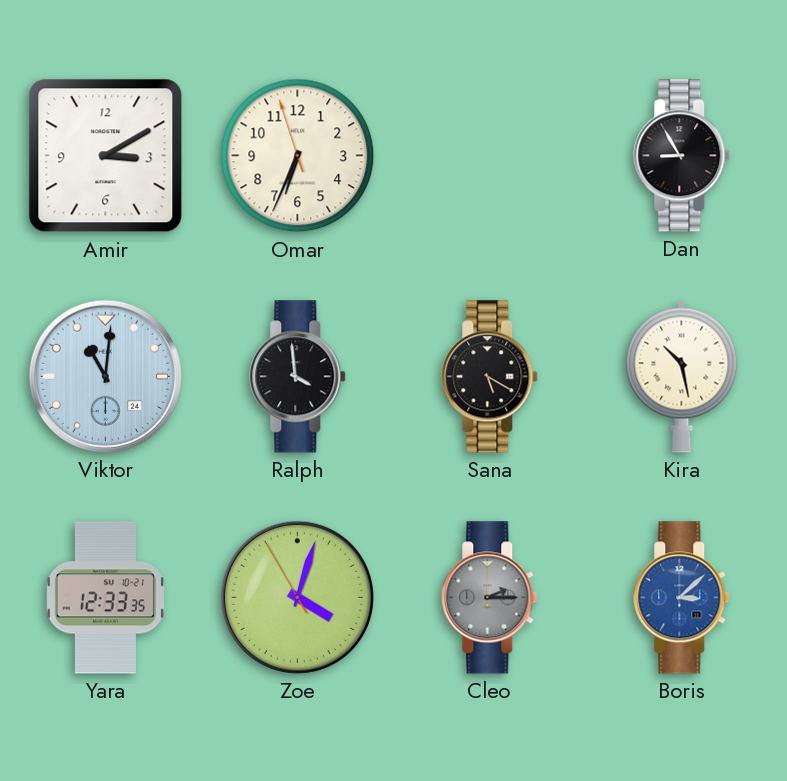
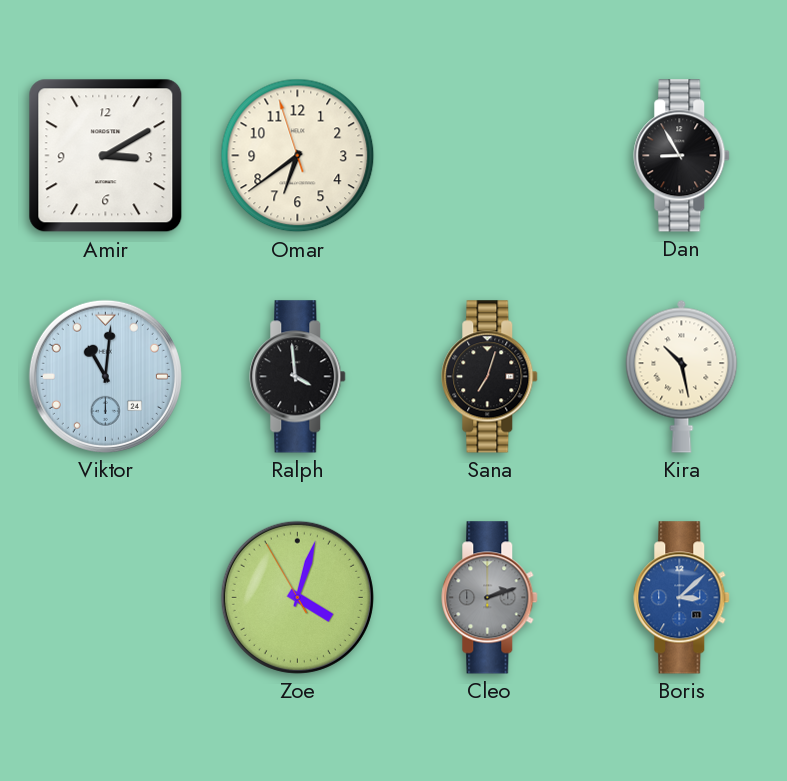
Omar: 6:33 -> 6:38
Sana: 5:20 -> 7:03
Yara: 12:33 -> none
Cleo: 2:15 -> 2:12
